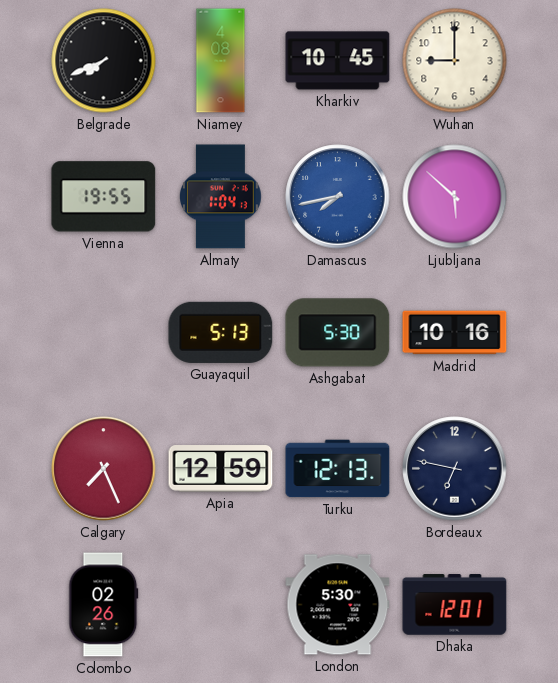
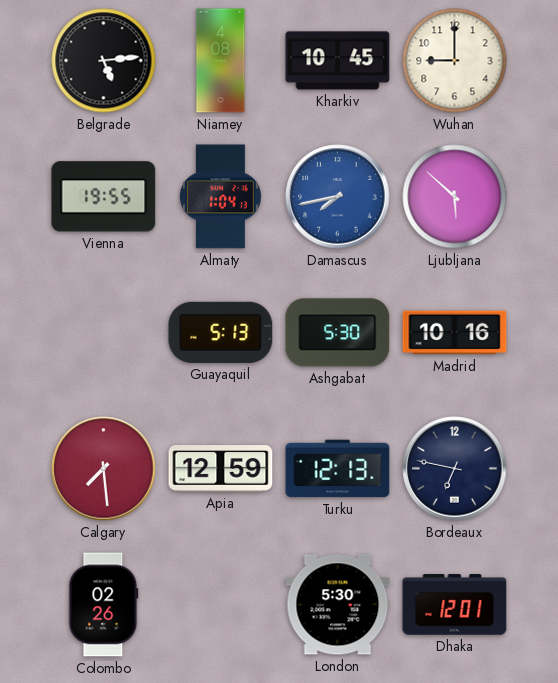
Belgrade: 7:41 -> 5:14
Calgary: 7:26 -> 7:29
